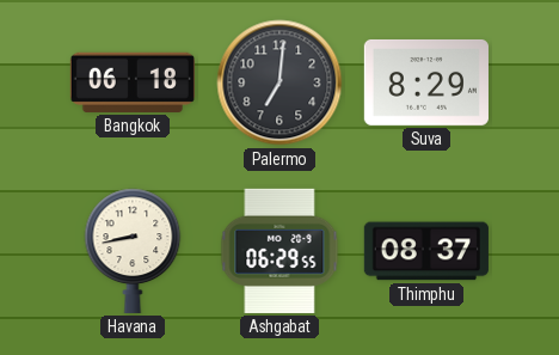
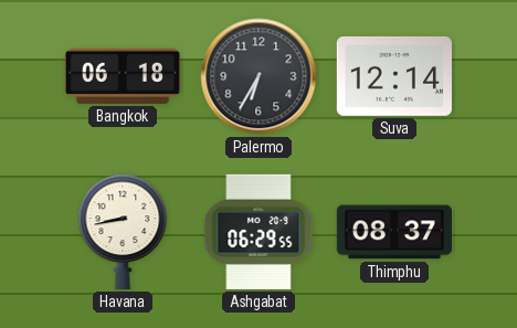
Palermo: 7:01 -> 6:35
Suva: 8:29 -> 12:14
